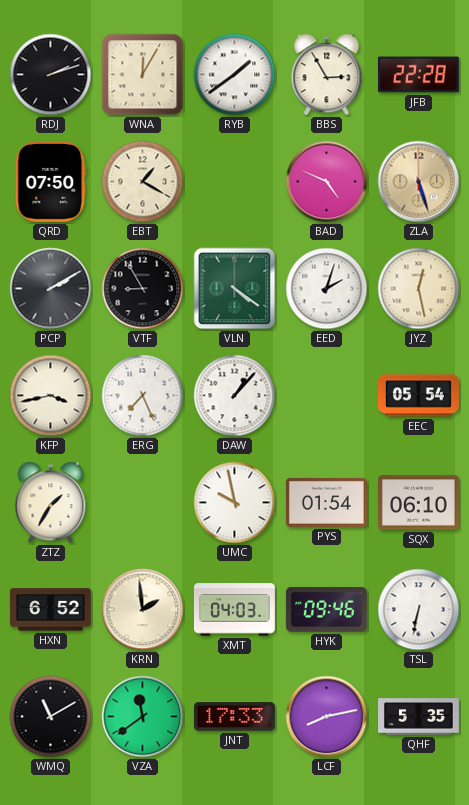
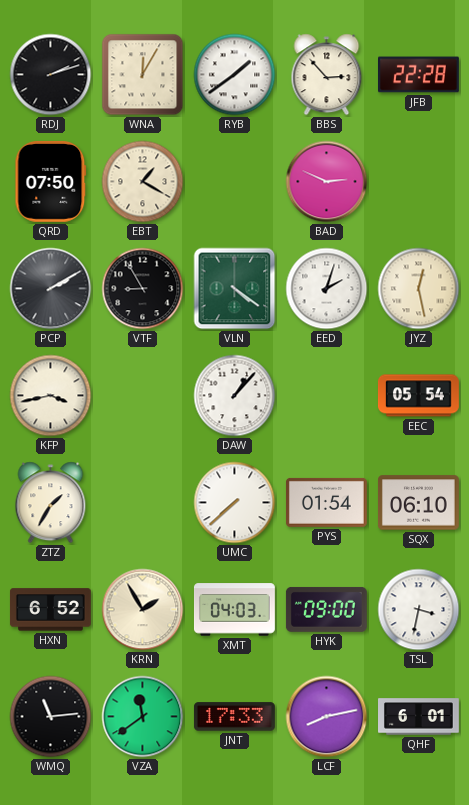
BBS: 2:55 -> 2:53
BAD: 4:49 -> 2:49
ZLA: 5:27 -> none
ERG: 7:26 -> none
UMC: 9:58 -> 7:38
KRN: 1:59 -> 1:55
HYK: 09:46 -> 09:00
TSL: 6:32 -> 3:32
WMQ: 11:10 -> 11:14
QHF: 5:35 -> 6:01
